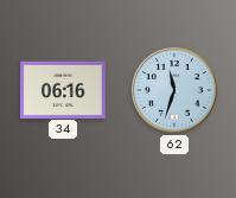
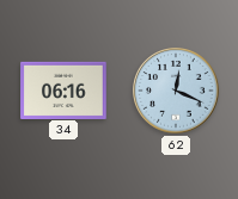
62: 11:33 -> 12:19
